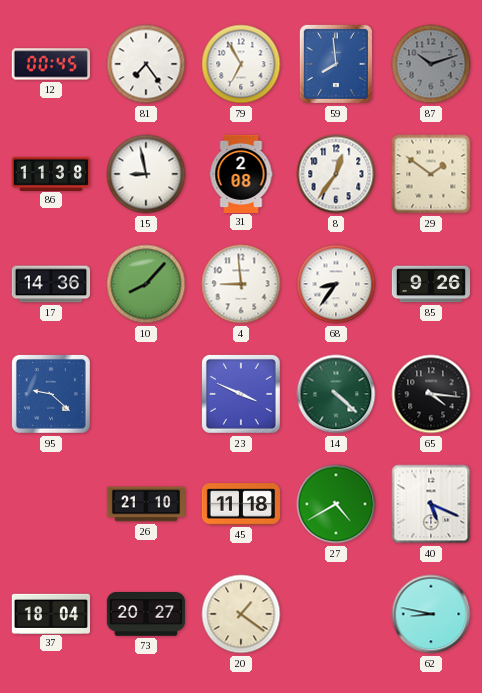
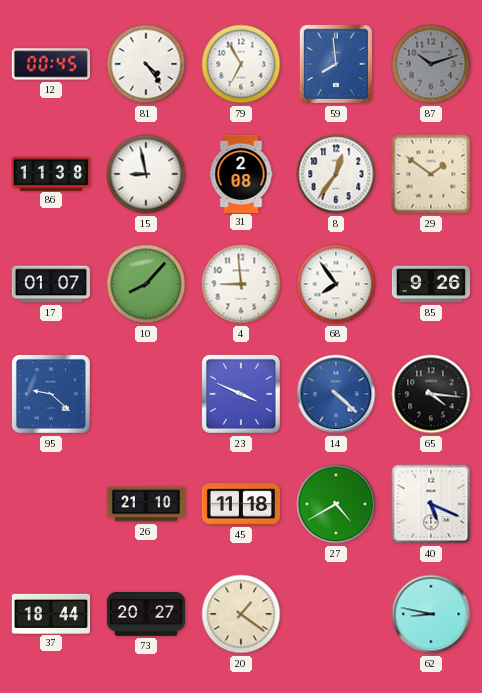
81: 7:24 -> 4:24
17: 14:36 -> 01:07
68: 8:36 -> 7:54
14 dial: green -> blue
37: 18:04 -> 18:44
